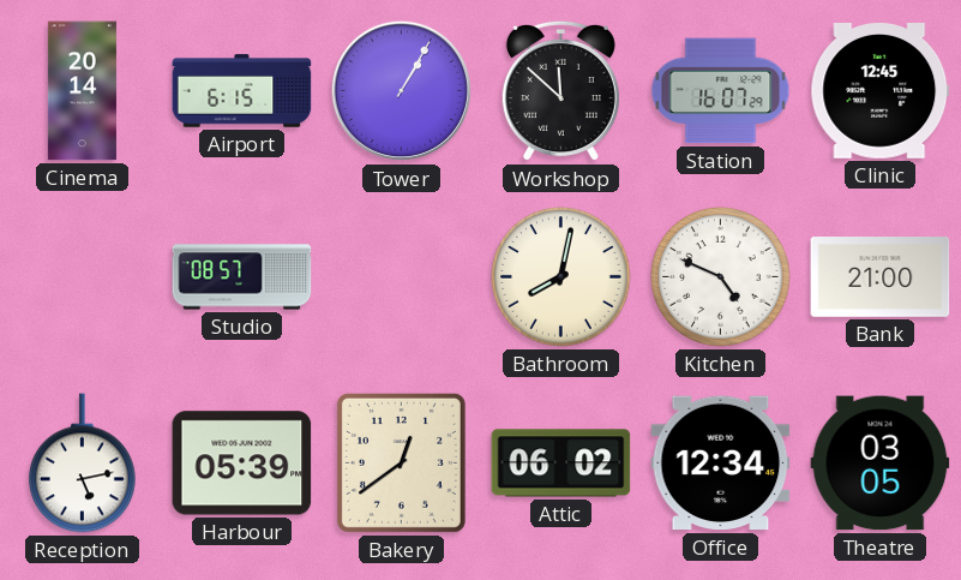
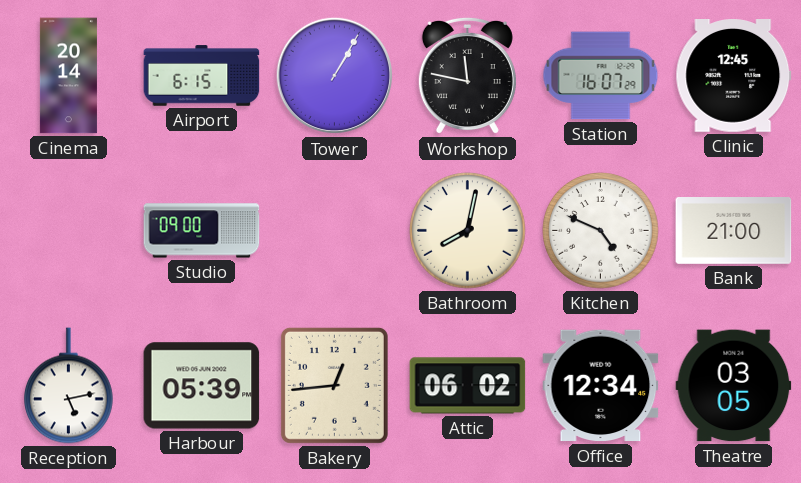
Workshop: 11:52 -> 11:47
Studio: 08:57 -> 09:00
Bakery: 12:39 -> 12:44
